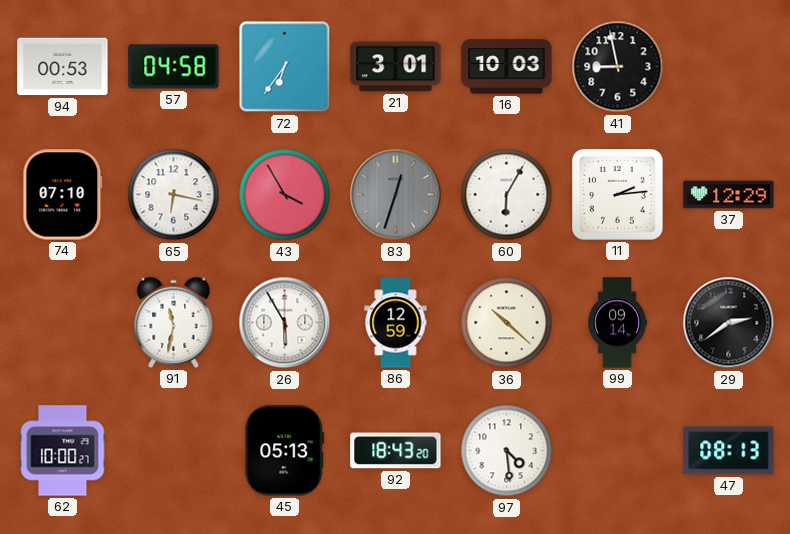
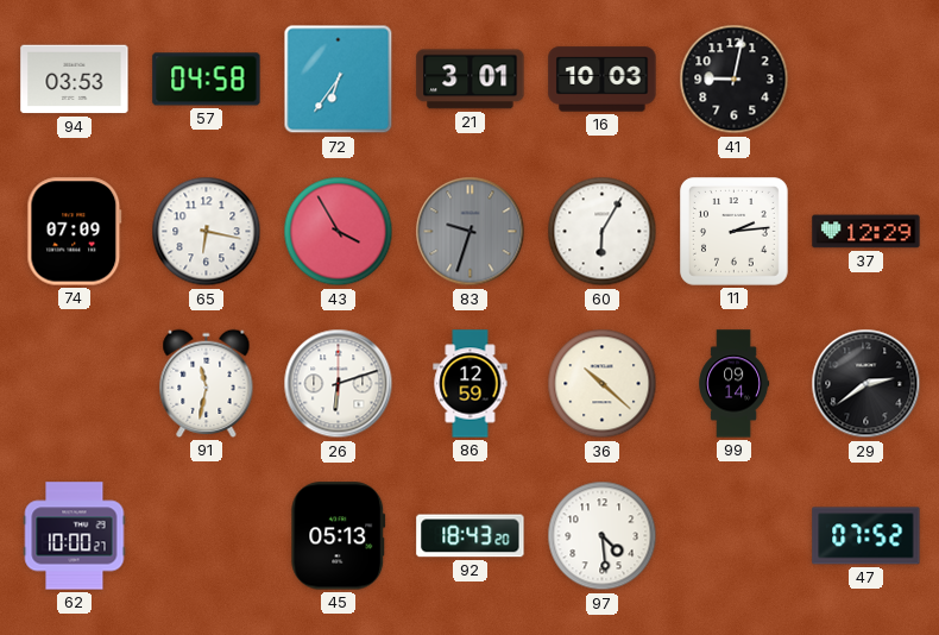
94: 00:53 -> 03:53
41: 8:58 -> 9:02
74: 07:10 -> 07:09
83: 12:33 -> 9:33
26: 5:55 -> 6:12
47: 08:13 -> 07:52
